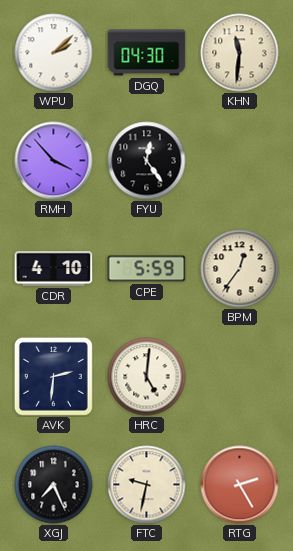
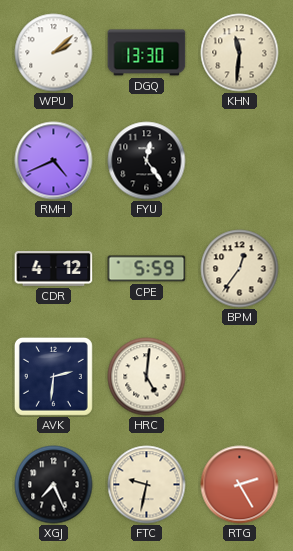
DGQ: 04:30 -> 13:30
RMH: 3:53 -> 4:41
CDR: 4:10 -> 4:12
